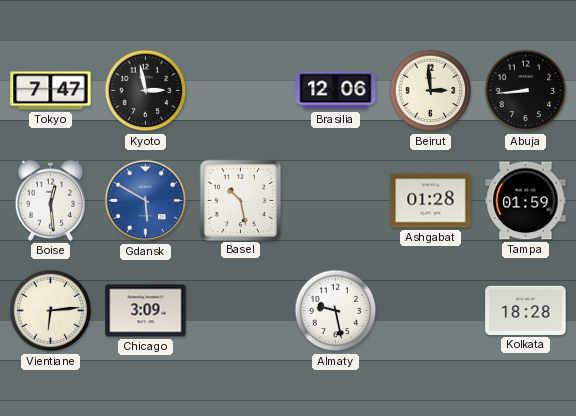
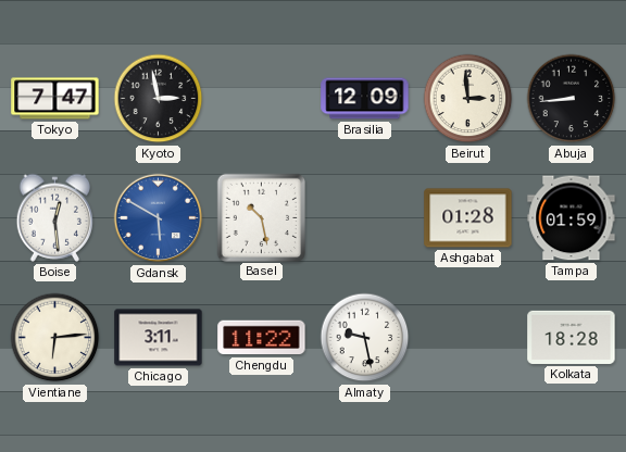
Brasilia: 12:06 -> 12:09
Chicago: 3:09 -> 3:11
Chengdu: none -> 11:22
